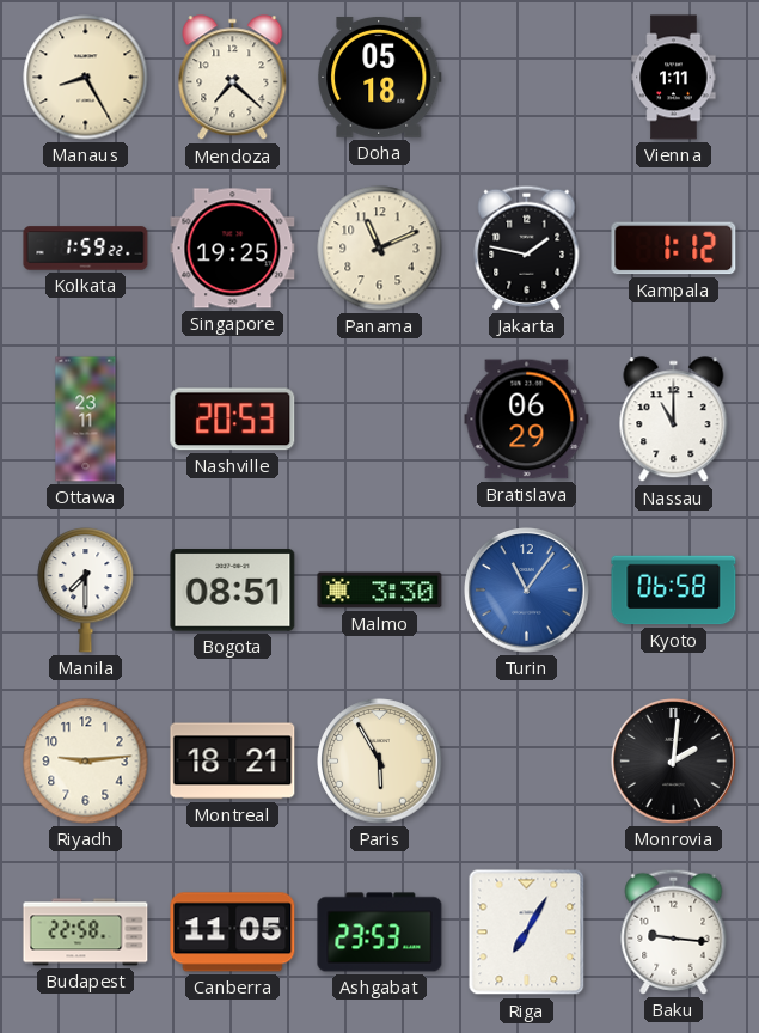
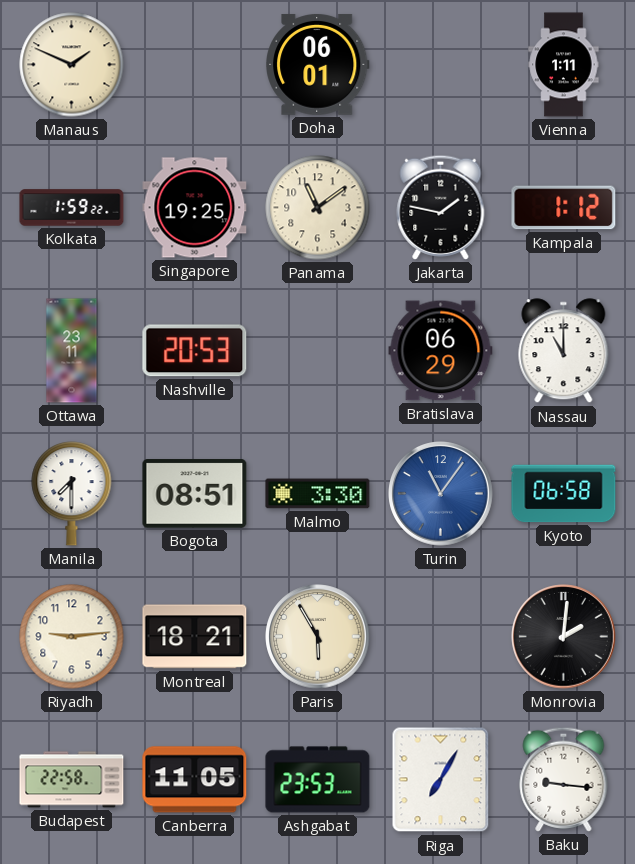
Manaus: 8:25 -> 1:49
Mendoza: 7:22 -> none
Doha: 05:18 -> 06:01
Panama: 11:11 -> 11:09
